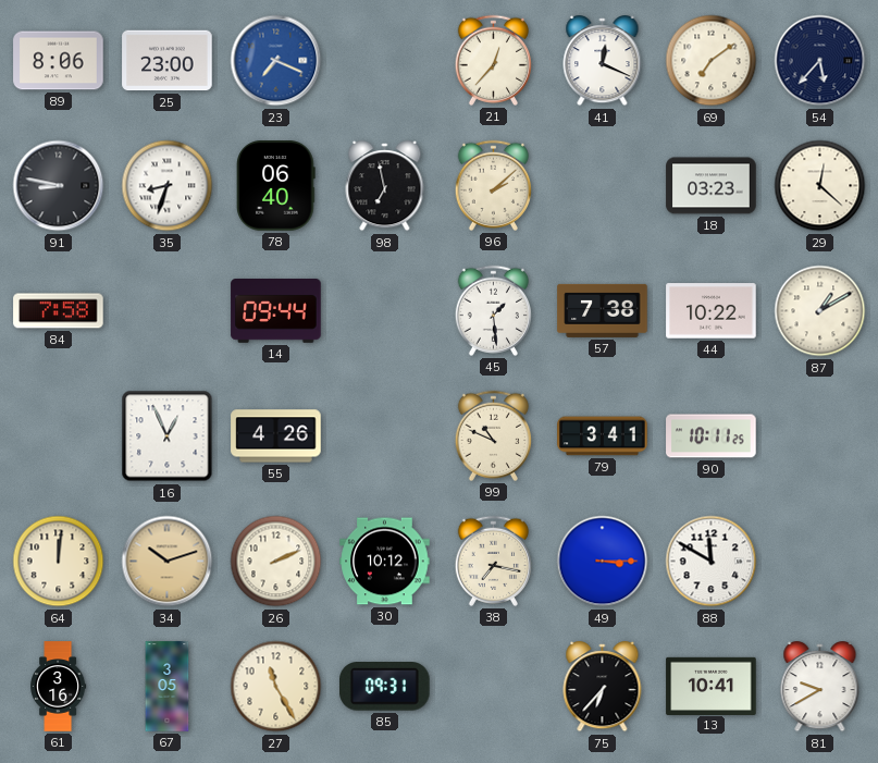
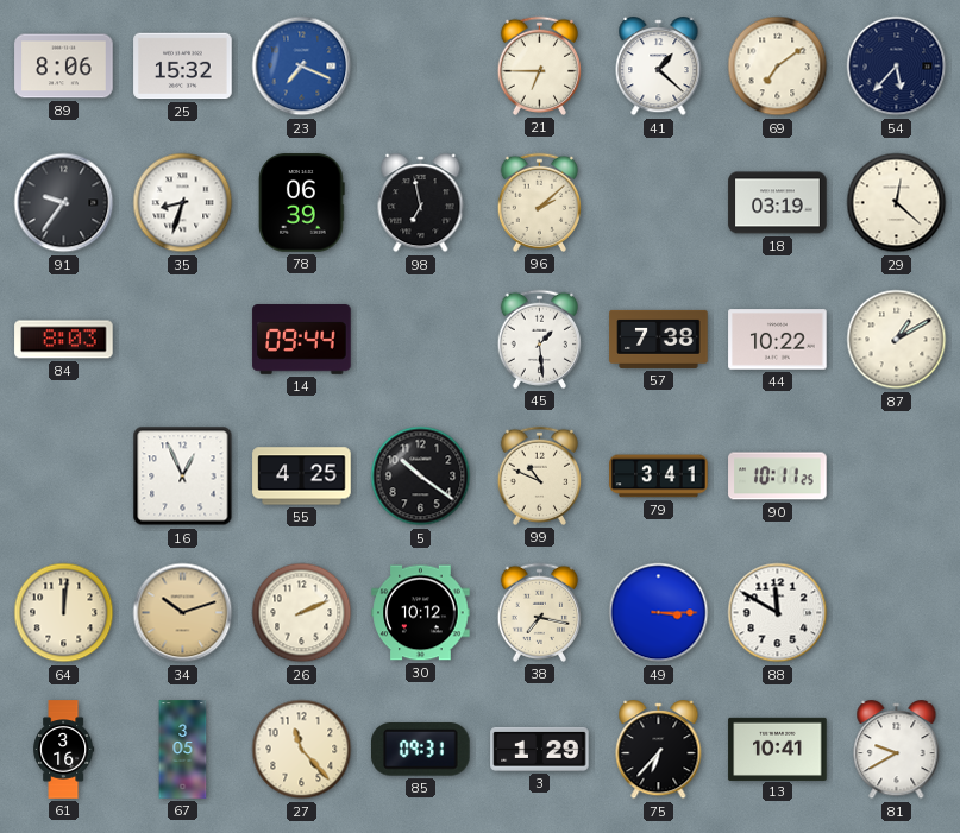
25: 23:00 -> 15:32
21: 12:37 -> 6:45
41: 12:19 -> 1:22
91: 8:47 -> 9:36
78: 06:40 -> 06:39
18: 03:23 -> 03:19
84: 7:58 -> 8:03
55: 4:26 -> 4:25
5: none -> 10:21
27: 11:25 -> 11:23
3: none -> 1:29
